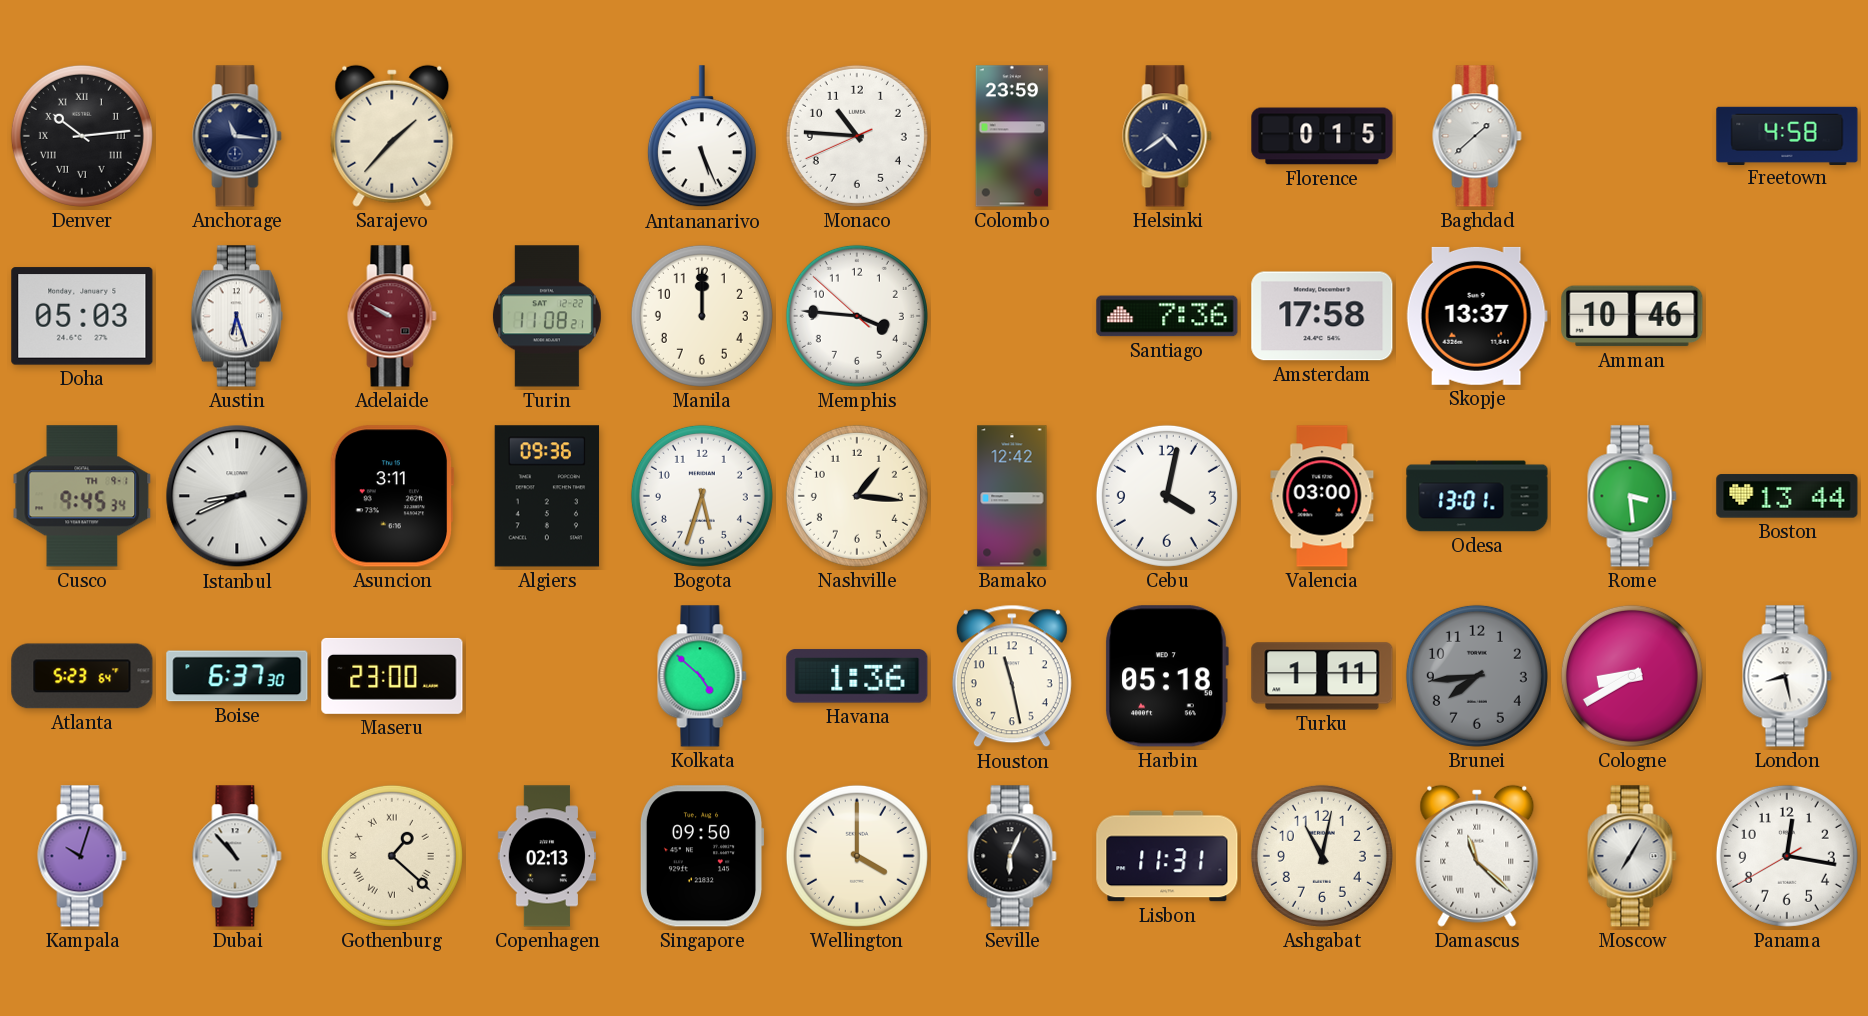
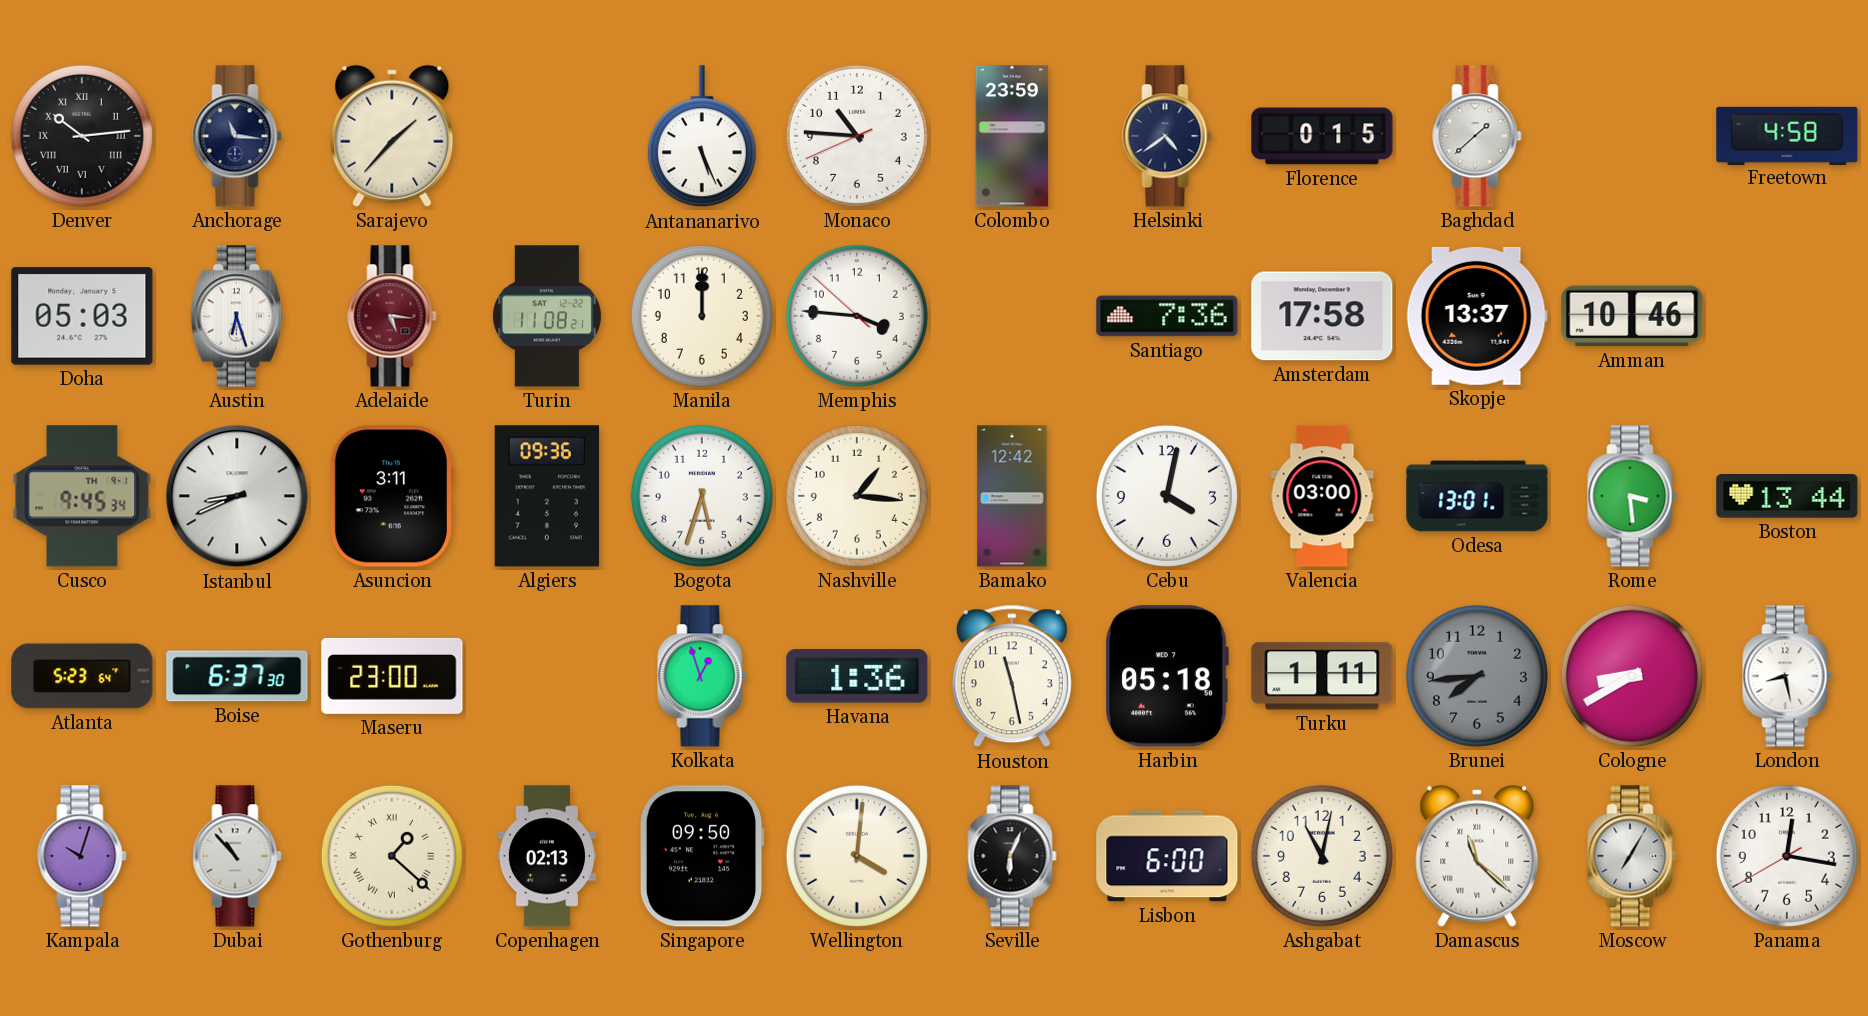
Adelaide: 9:50 -> 5:16
Kolkata: 4:52 -> 12:57
Wellington: 4:00 -> 4:01
Lisbon: 11:31 -> 6:00
